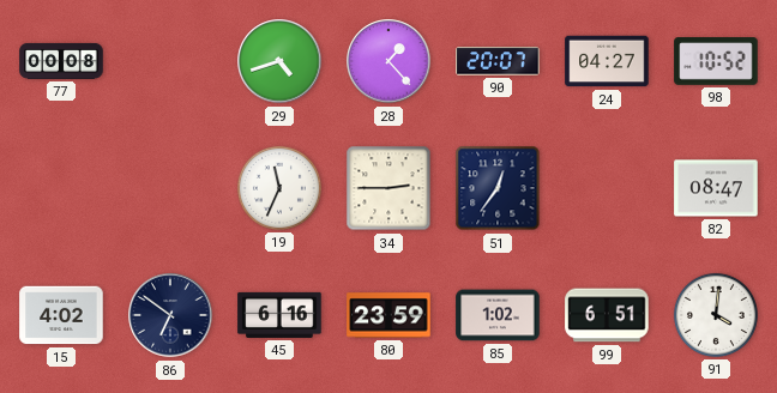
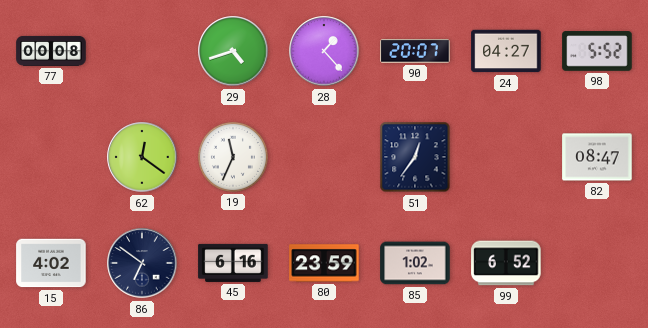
98: 10:52 -> 5:52
62: none -> 12:21
34: 2:45 -> none
99: 6:51 -> 6:52
91: 4:01 -> none
